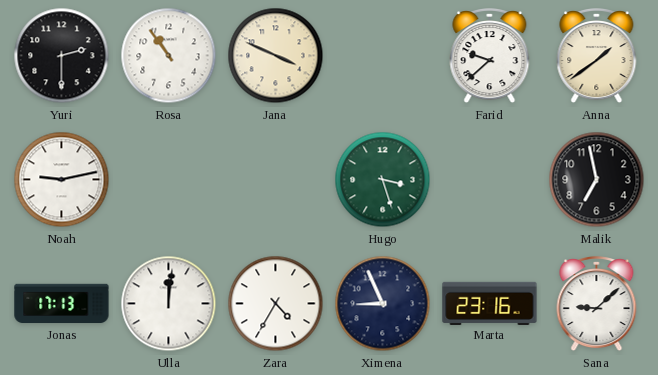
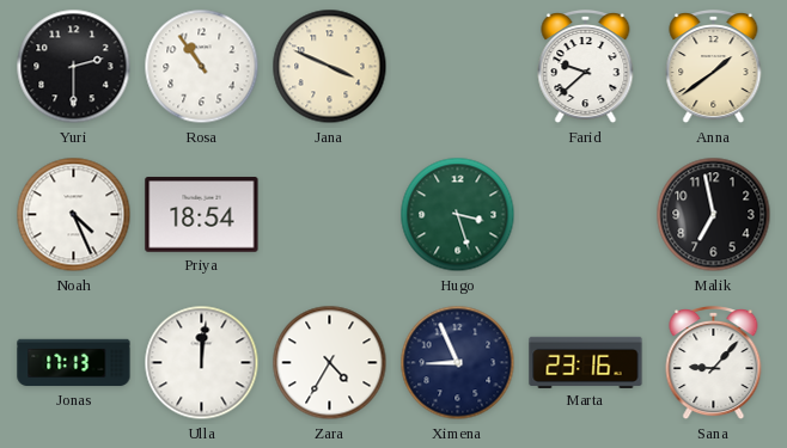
Noah: 9:13 -> 4:26
Priya: none -> 18:54
Sana: 9:08 -> 9:07
